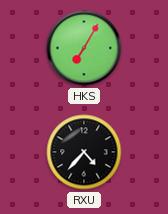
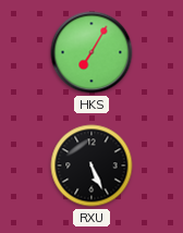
RXU: 4:37 -> 5:26
